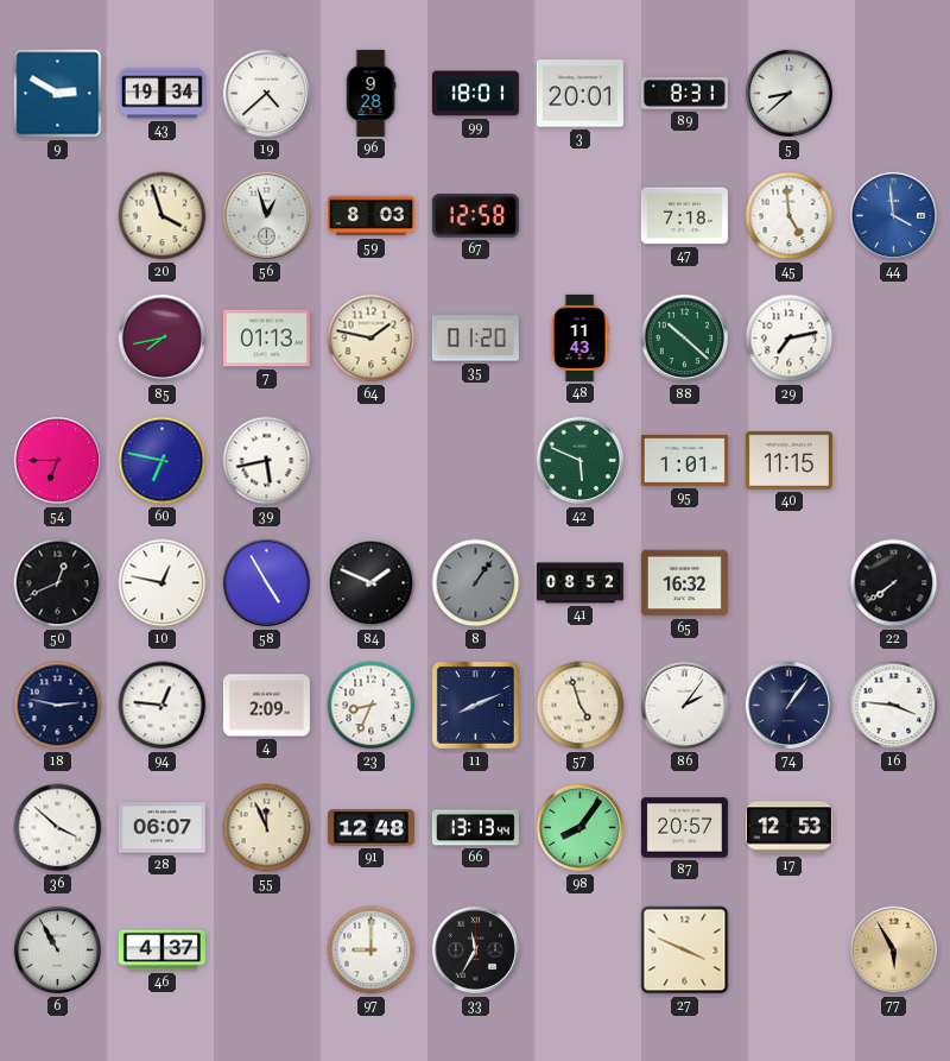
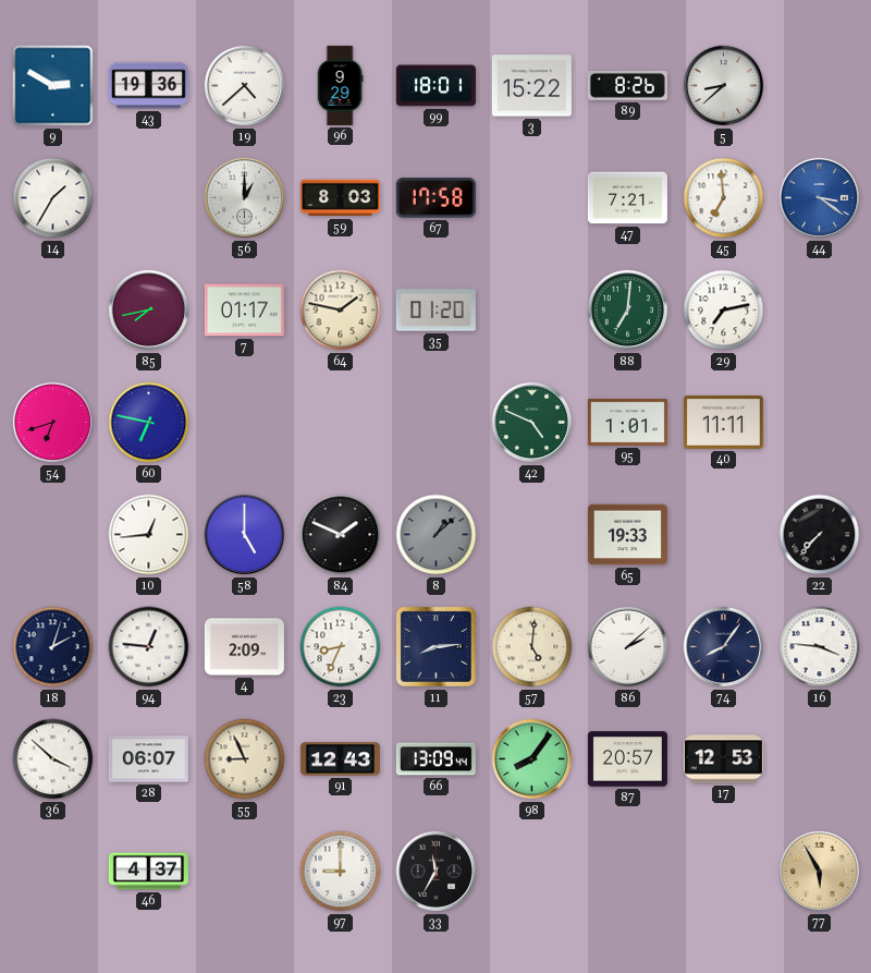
43: 19:34 -> 19:36
96: 9:28 -> 9:29
3: 20:01 -> 15:22
89: 8:31 -> 8:26
14: none -> 1:35
20: 3:57 -> none
56: 12:57 -> 1:00
67: 12:58 -> 17:58
47: 7:18 -> 7:21
45: 4:59 -> 6:59
44: 3:59 -> 3:21
7: 01:13 -> 01:17
48: 11:43 -> none
88: 10:22 -> 7:01
54: 6:45 -> 6:42
39: 5:43 -> none
42: 5:49 -> 4:49
40: 11:15 -> 11:11
50: 12:41 -> none
10: 12:47 -> 12:44
58: 4:55 -> 5:00
8: 1:06 -> 1:08
41: 08:52 -> none
65: 16:32 -> 19:33
22: 7:39 -> 7:37
18: 2:47 -> 2:03
11: 8:11 -> 8:14
57: 4:57 -> 5:01
86: 2:06 -> 2:08
74: 1:06 -> 8:06
55: 11:56 -> 8:56
91: 12:48 -> 12:43
66: 13:13 -> 13:09
6: 10:55 -> none
27: 3:49 -> none
